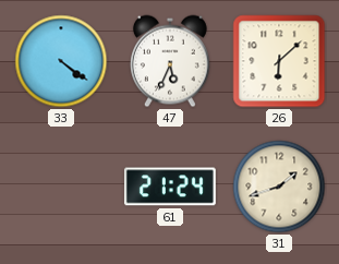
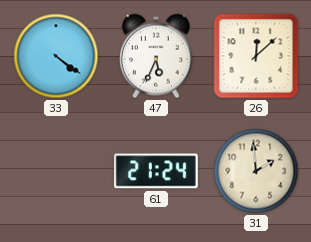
26: 6:08 -> 12:08
31: 1:42 -> 1:59
